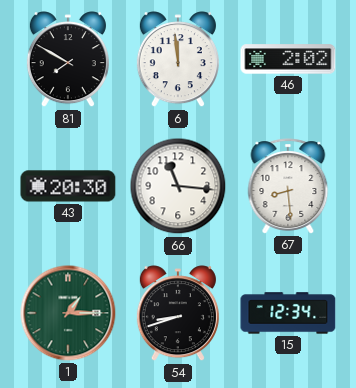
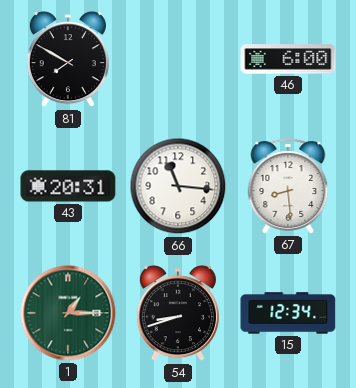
6: 11:59 -> none
46: 2:02 -> 6:00
43: 20:30 -> 20:31
